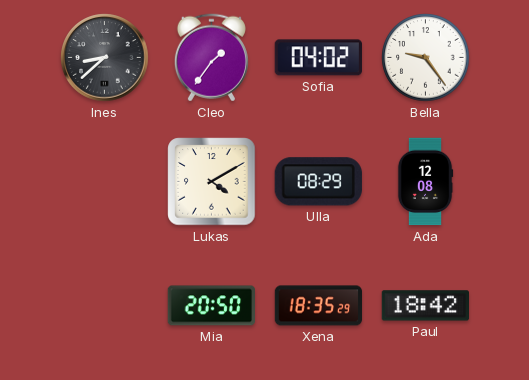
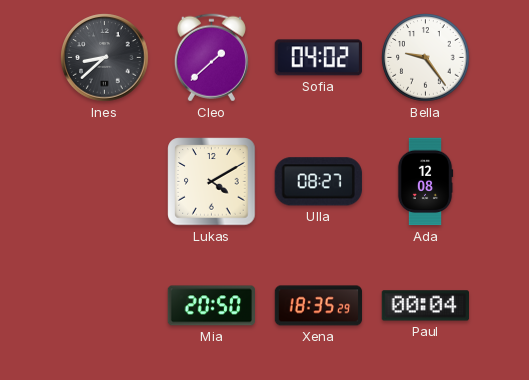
Cleo: 1:36 -> 1:38
Ulla: 08:29 -> 08:27
Paul: 18:42 -> 00:04
